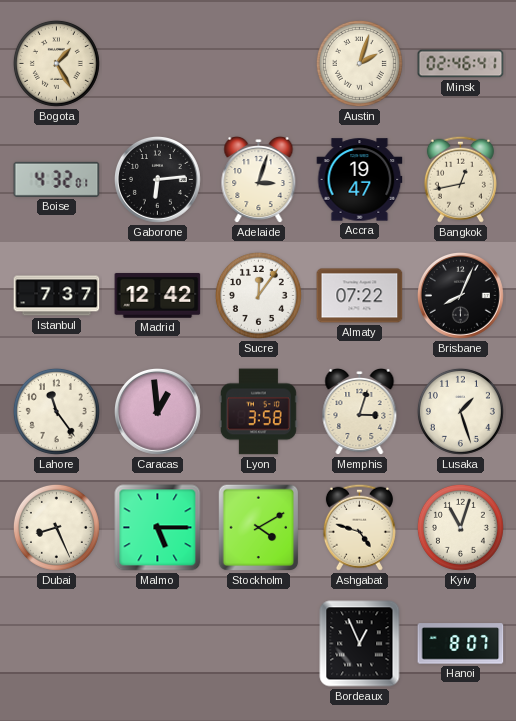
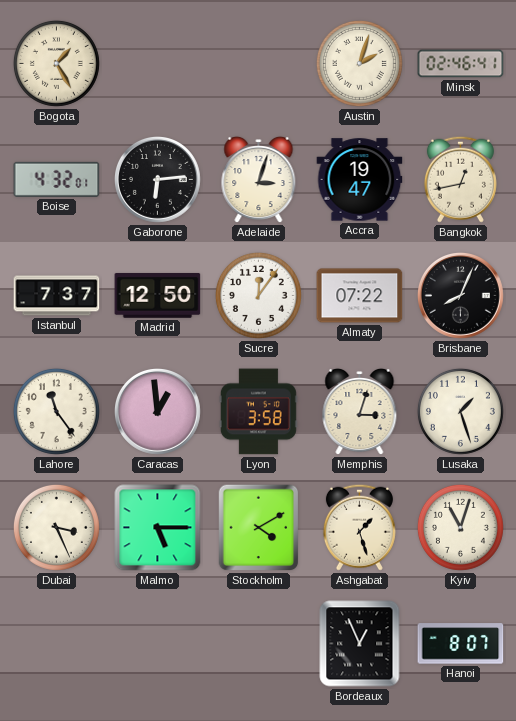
Madrid: 12:42 -> 12:50
Dubai: 8:26 -> 3:26
Ashgabat: 4:48 -> 1:27
